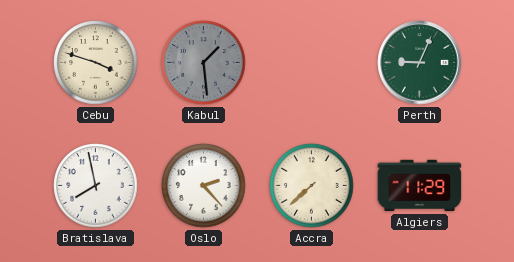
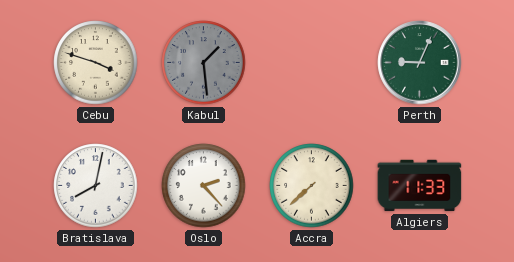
Bratislava: 7:58 -> 8:02
Algiers: 11:29 -> 11:33
